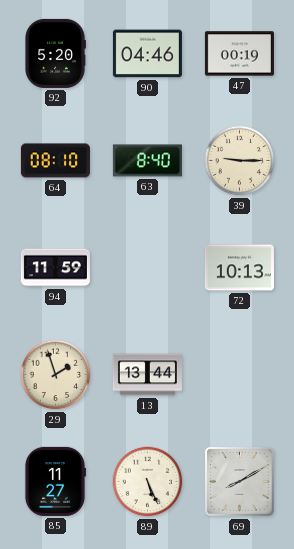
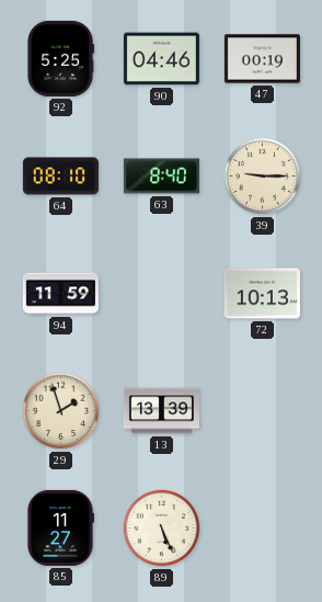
92: 5:20 -> 5:25
13: 13:44 -> 13:39
69: 8:10 -> none
